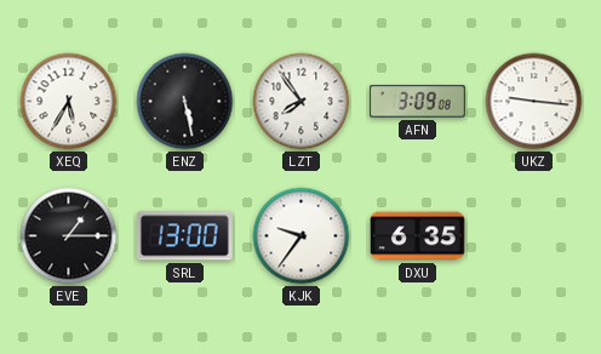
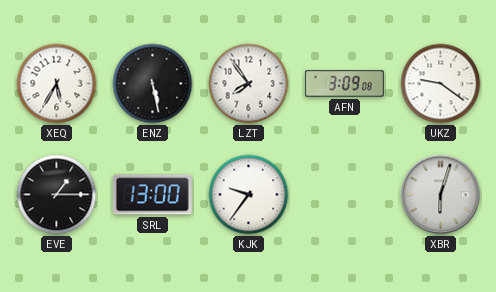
UKZ: 9:16 -> 9:21
DXU: 6:35 -> none
XBR: none -> 6:03
